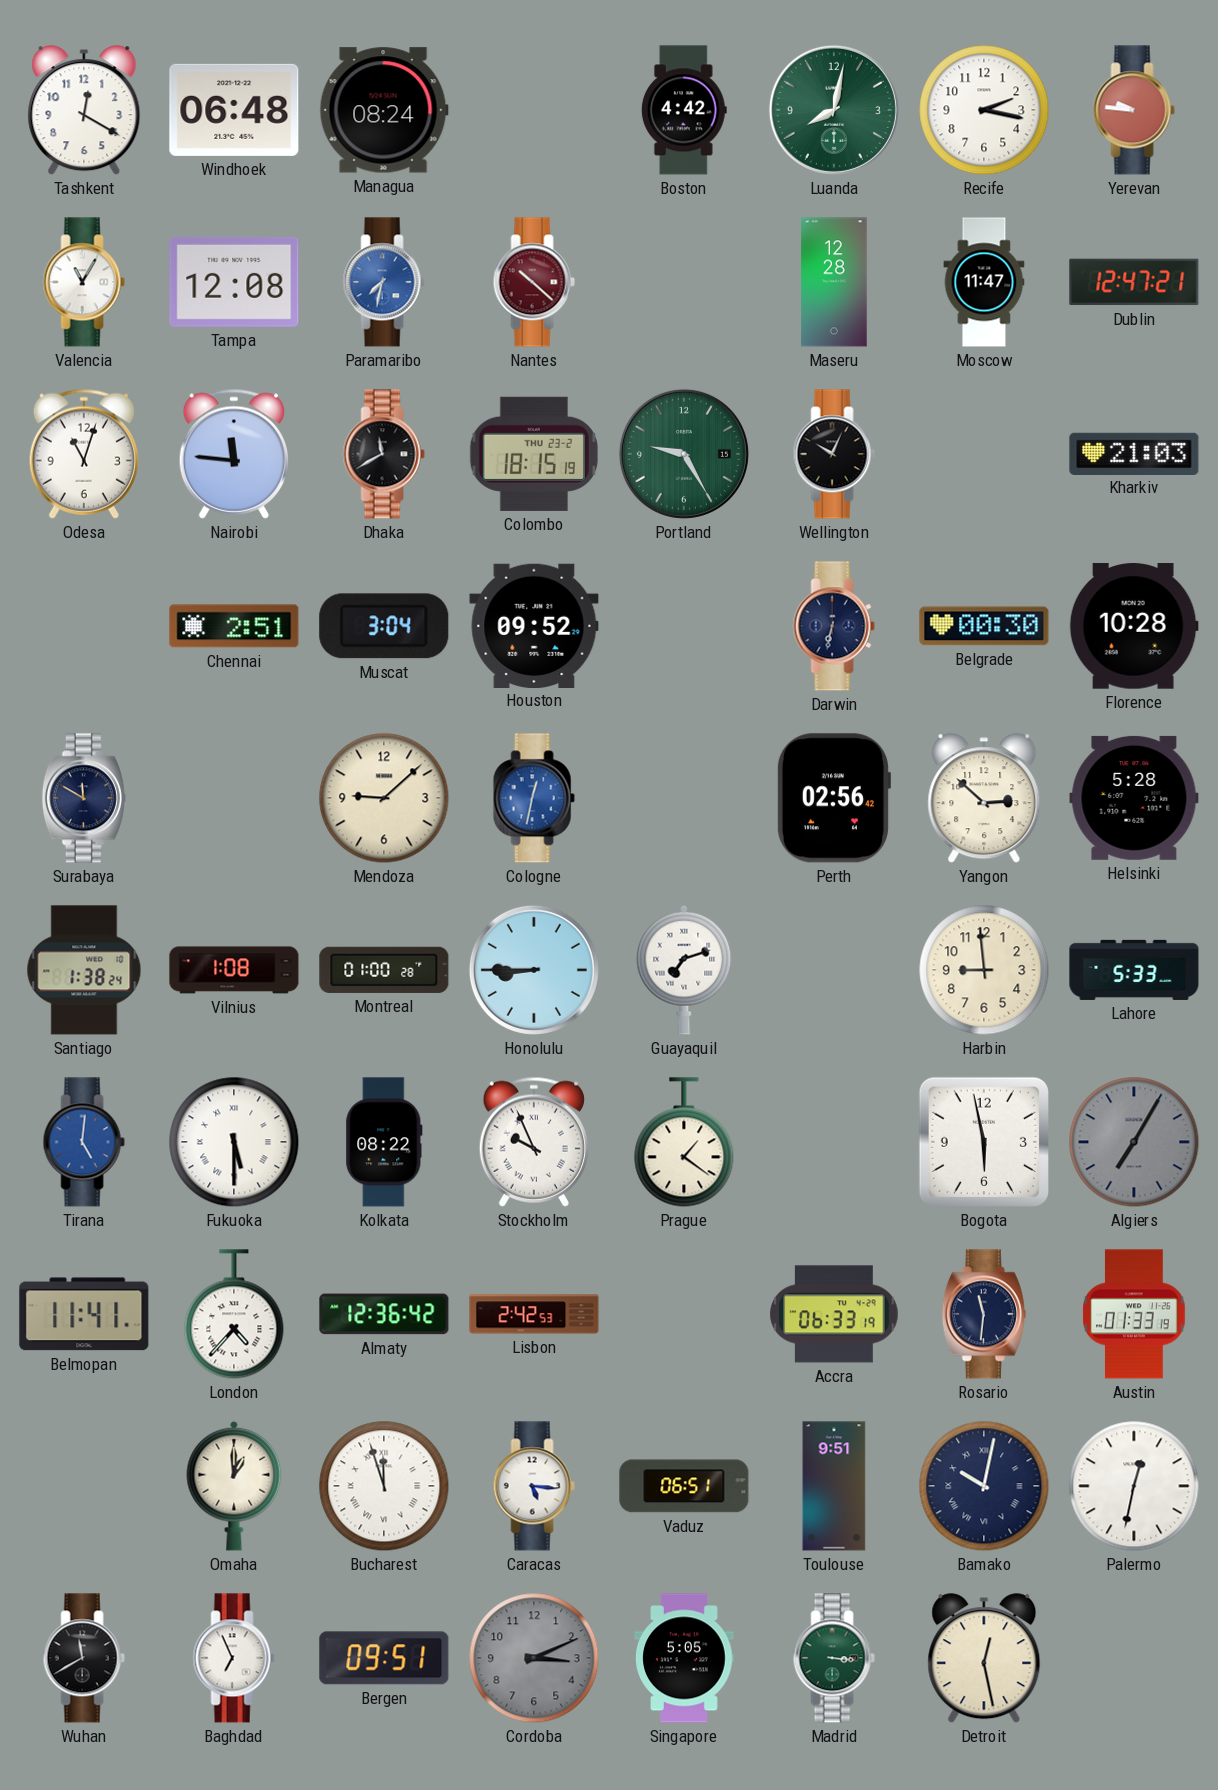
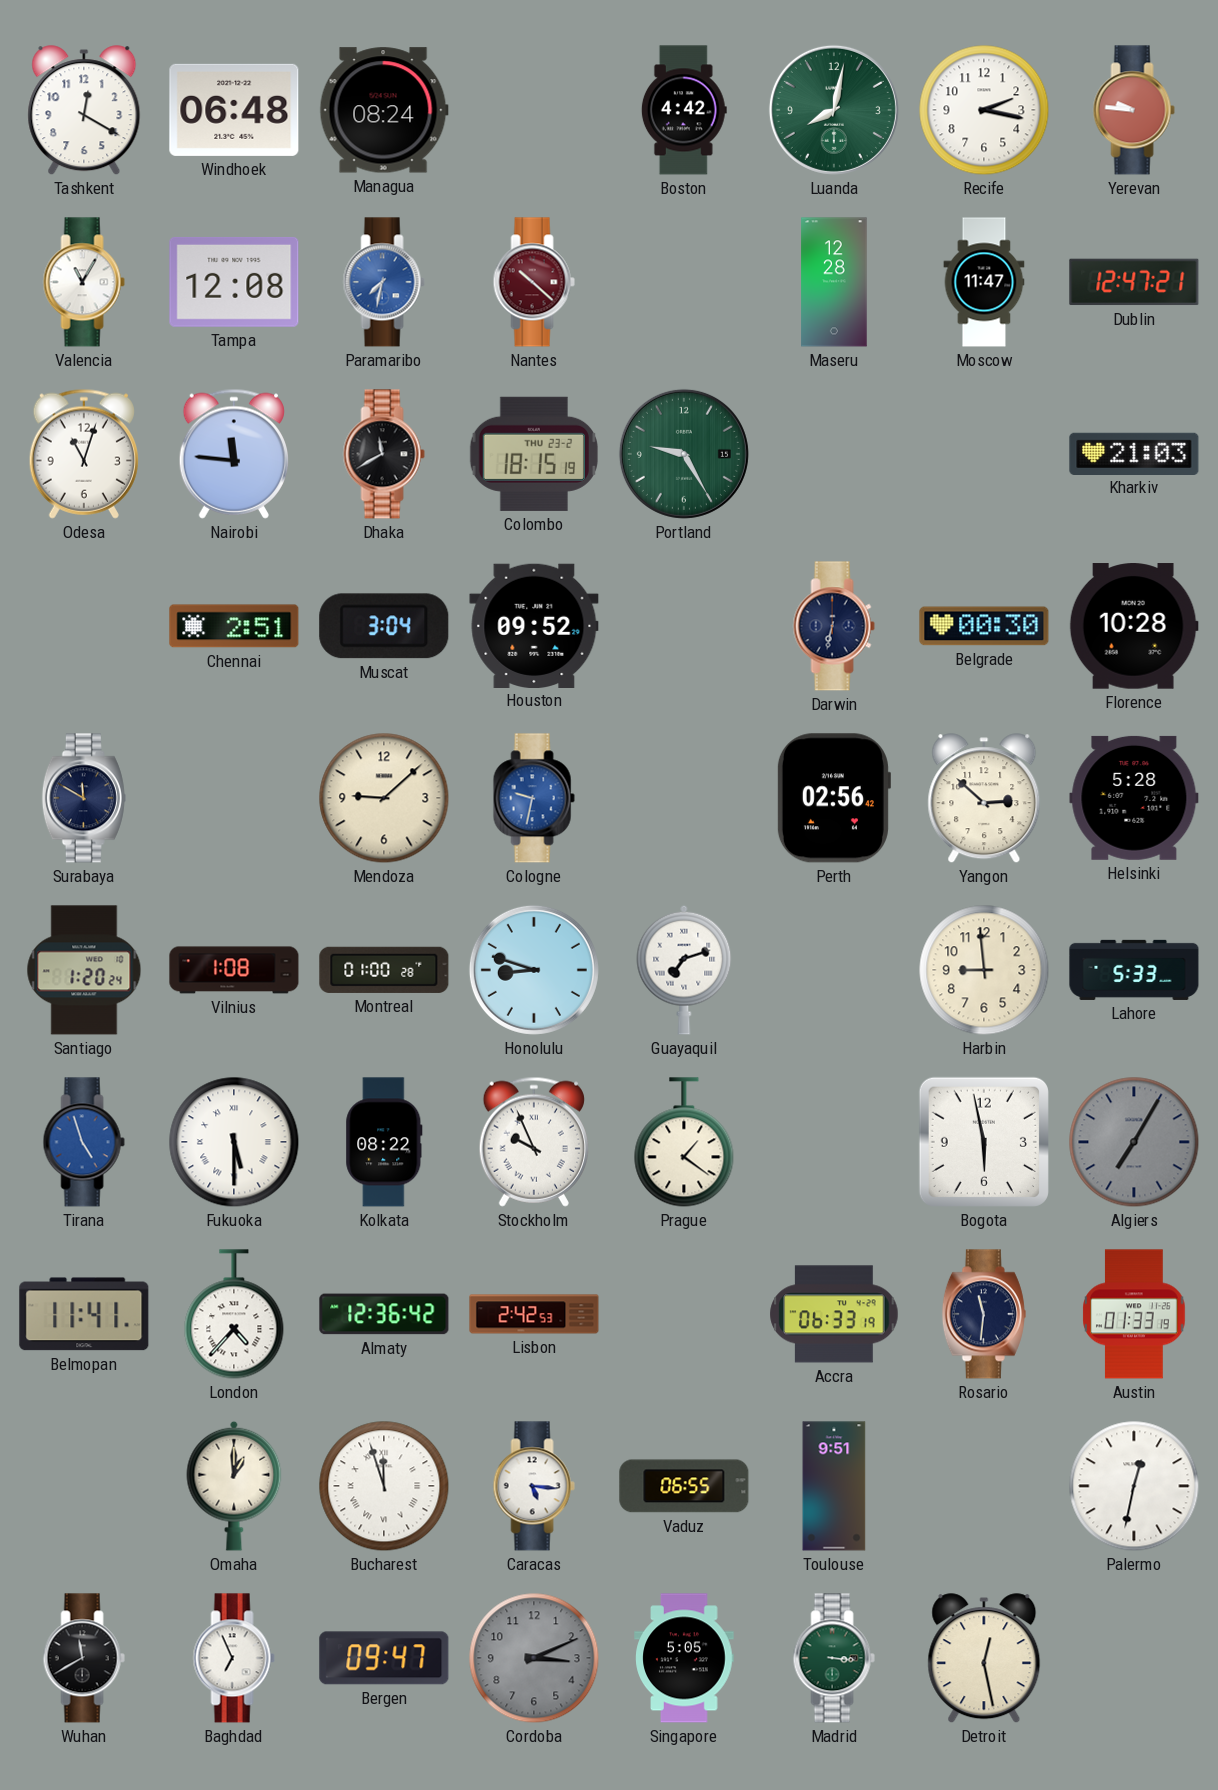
Wellington: 10:04 -> none
Cologne: 12:32 -> 9:32
Santiago: 1:38 -> 1:20
Honolulu: 8:45 -> 8:48
Tirana: 5:01 -> 4:57
Vaduz: 06:51 -> 06:55
Bamako: 10:02 -> none
Bergen: 09:51 -> 09:47
